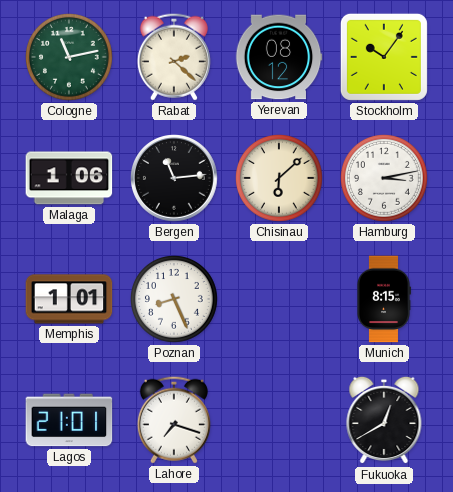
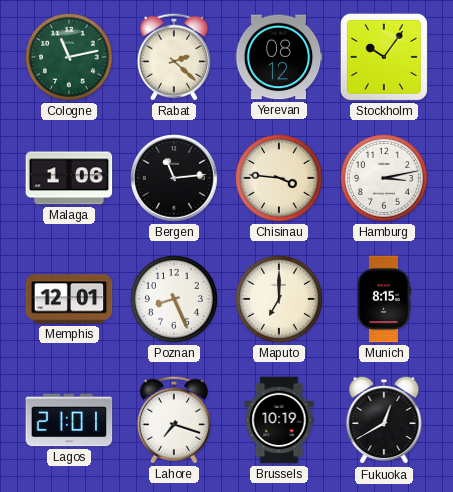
Chisinau: 6:08 -> 3:46
Memphis: 1:01 -> 12:01
Maputo: none -> 7:00
Brussels: none -> 10:19
